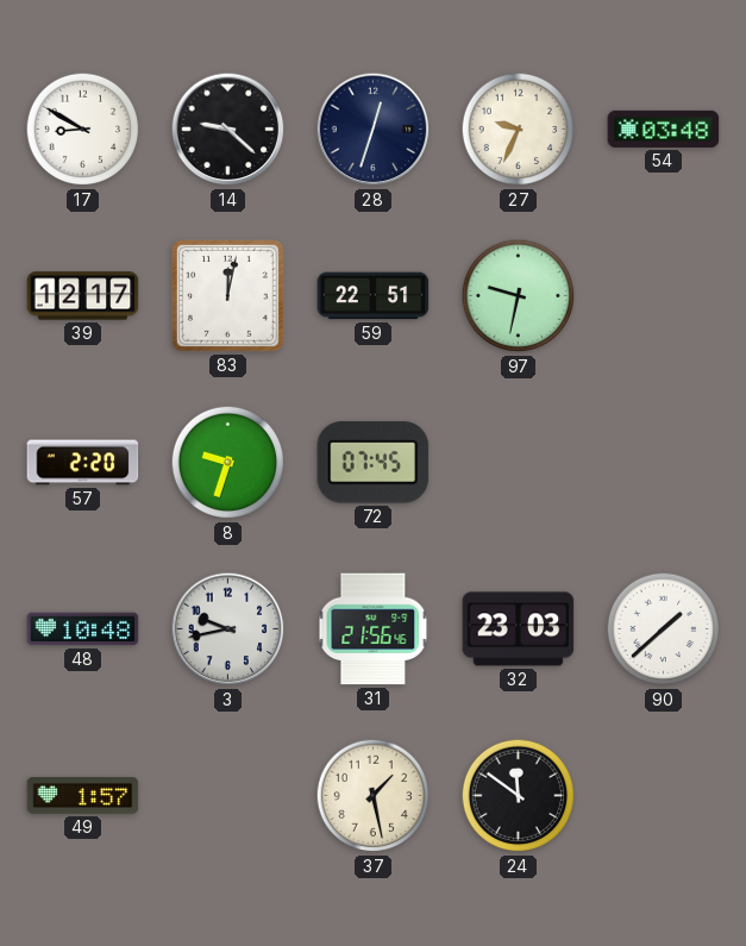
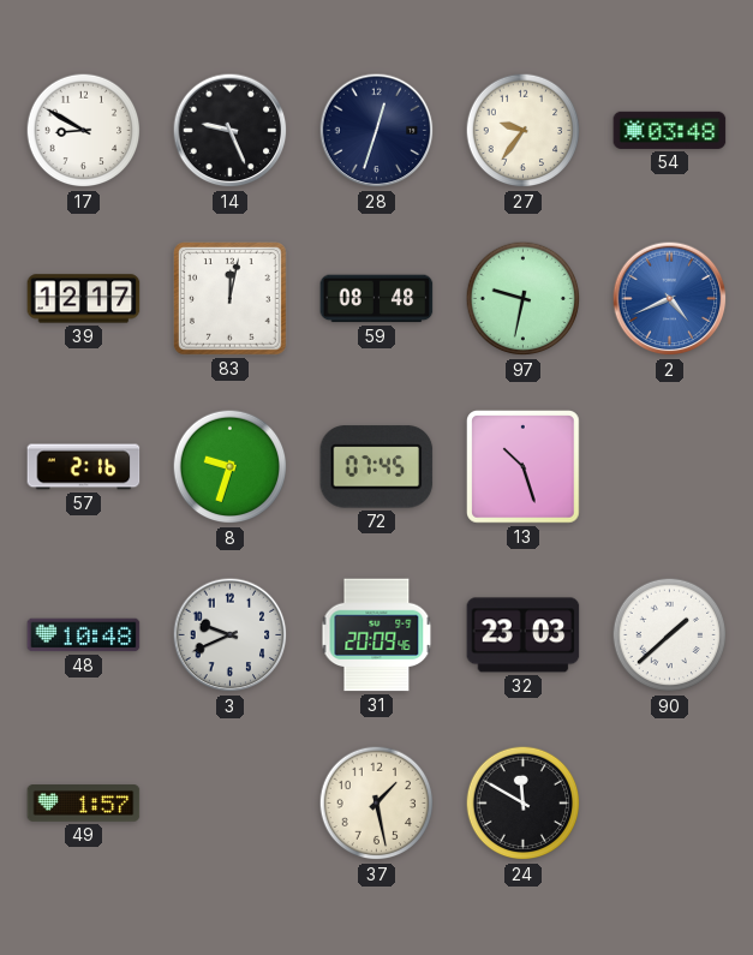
14: 9:22 -> 9:26
27: 9:34 -> 9:36
59: 22:51 -> 08:48
2: none -> 4:41
57: 2:20 -> 2:16
13: none -> 10:27
3: 9:43 -> 9:41
31: 21:56 -> 20:09
24: 11:51 -> 11:50
